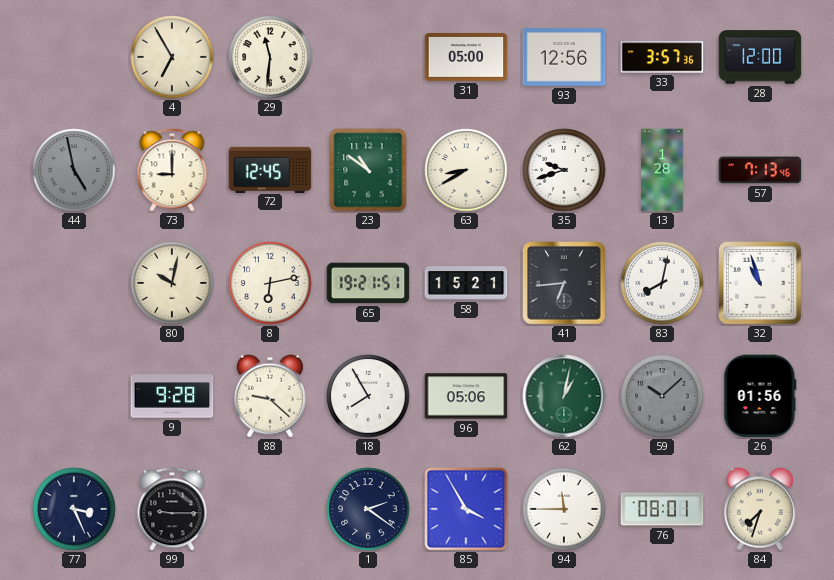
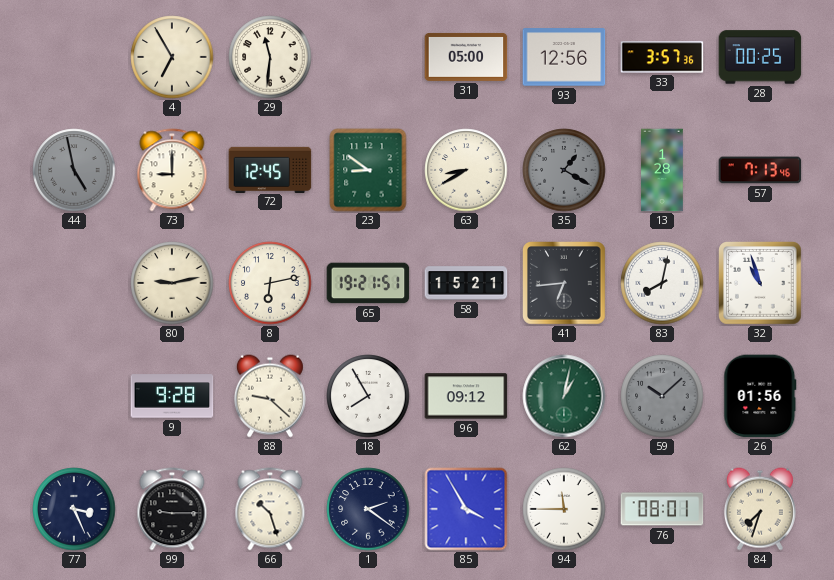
28: 12:00 -> 00:25
23: 10:51 -> 8:51
35: 9:42 -> 1:20
35 dial: white -> grey
80: 10:02 -> 9:13
96: 05:06 -> 09:12
66: none -> 10:27
